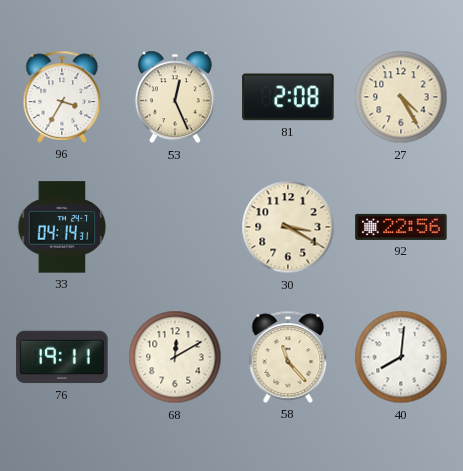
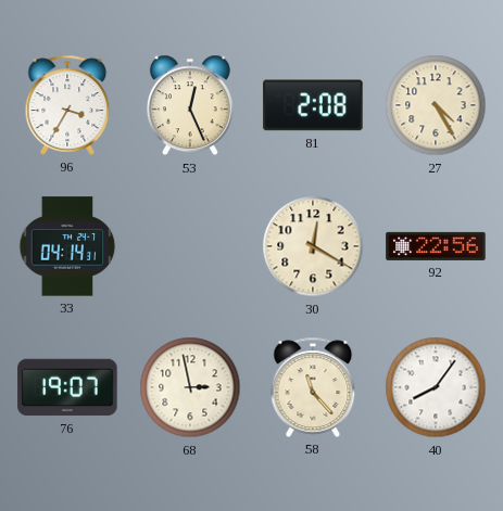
30: 3:20 -> 12:20
76: 19:11 -> 19:07
68: 12:10 -> 2:58
40: 8:01 -> 8:06
